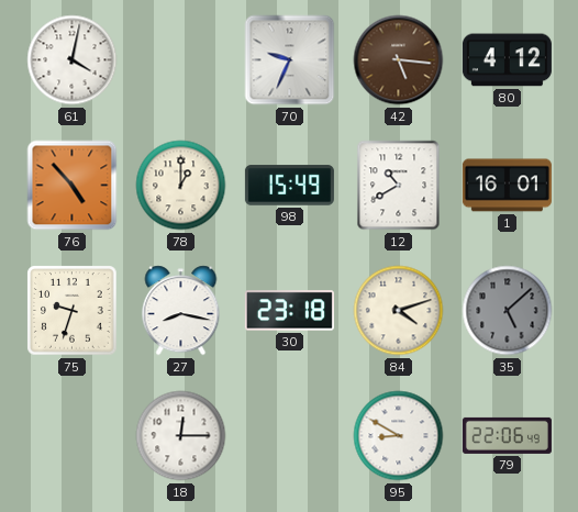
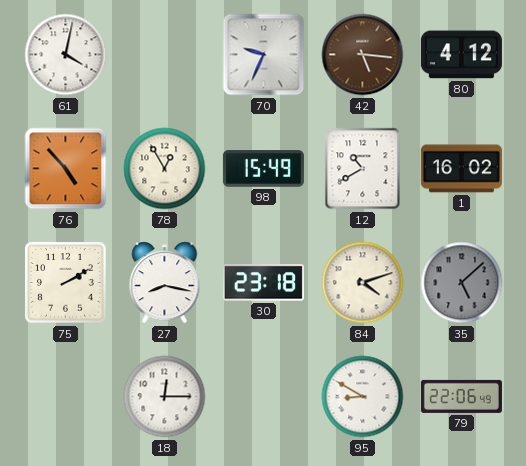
78: 1:00 -> 12:55
1: 16:01 -> 16:02
75: 9:33 -> 2:10
